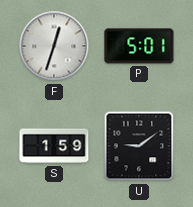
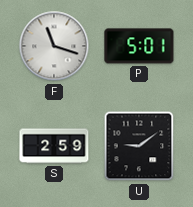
F: 12:33 -> 11:18
S: 1:59 -> 2:59
